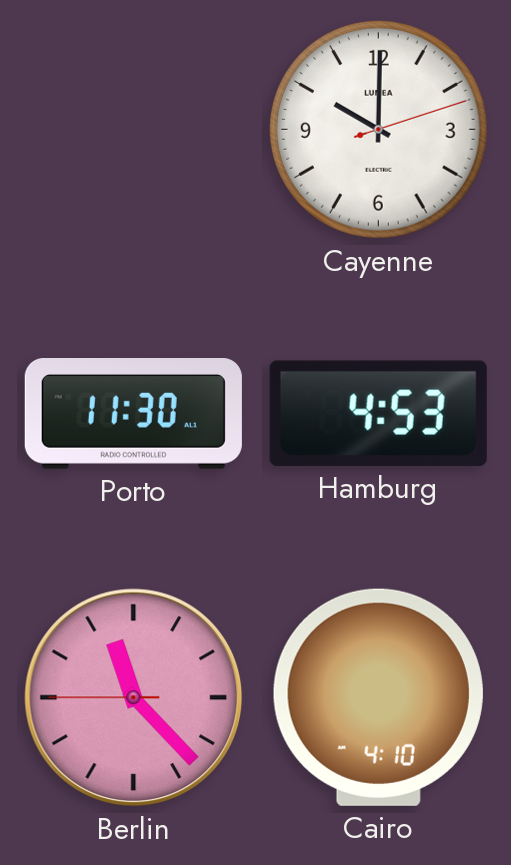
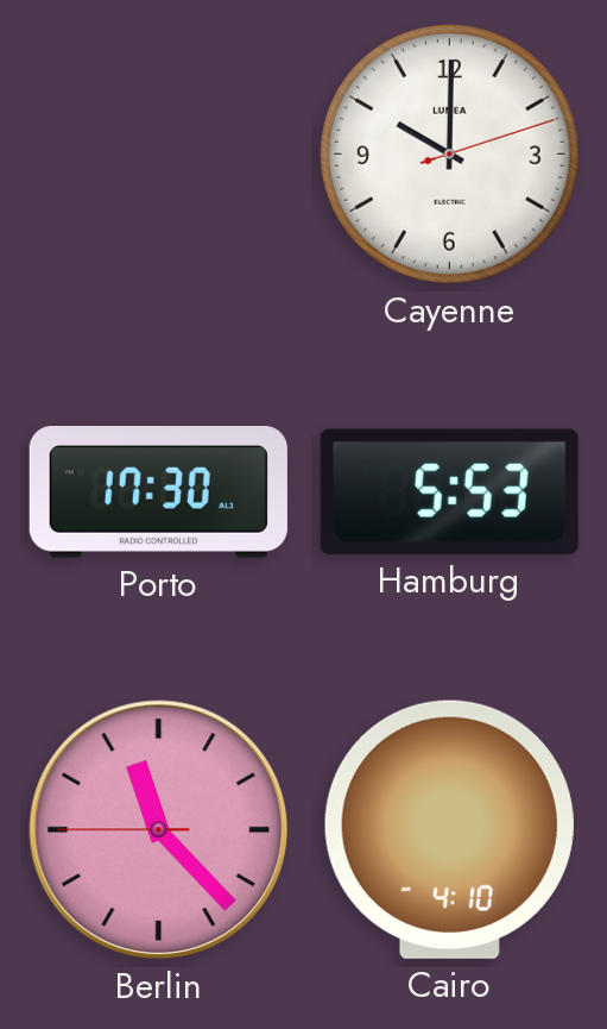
Porto: 11:30 -> 17:30
Hamburg: 4:53 -> 5:53
